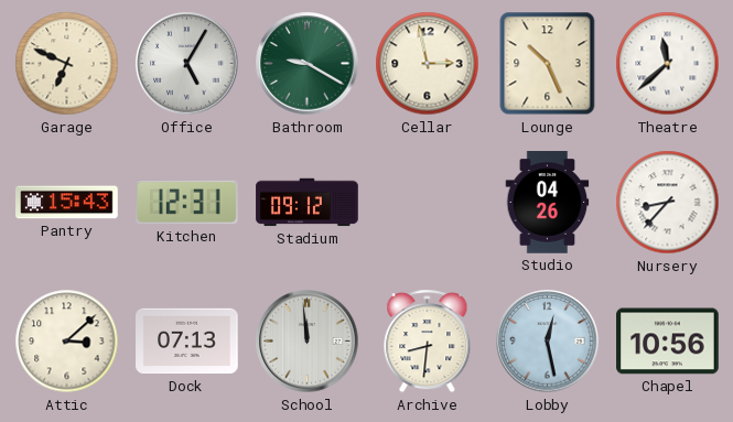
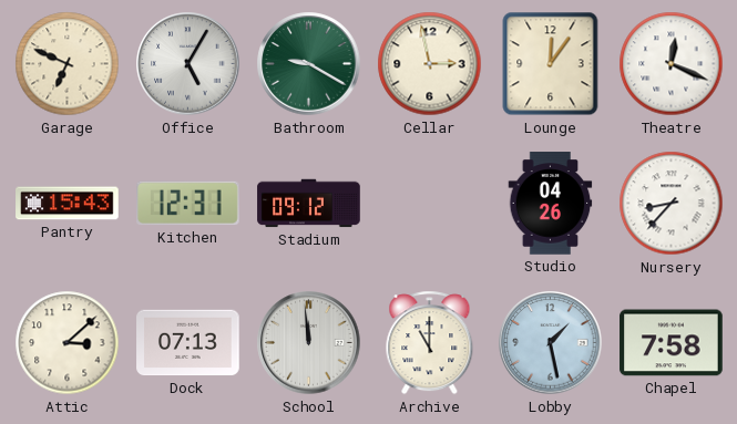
Lounge: 10:26 -> 12:06
Theatre: 11:38 -> 12:19
Archive: 8:31 -> 11:00
Lobby: 12:28 -> 1:28
Chapel: 10:56 -> 7:58
